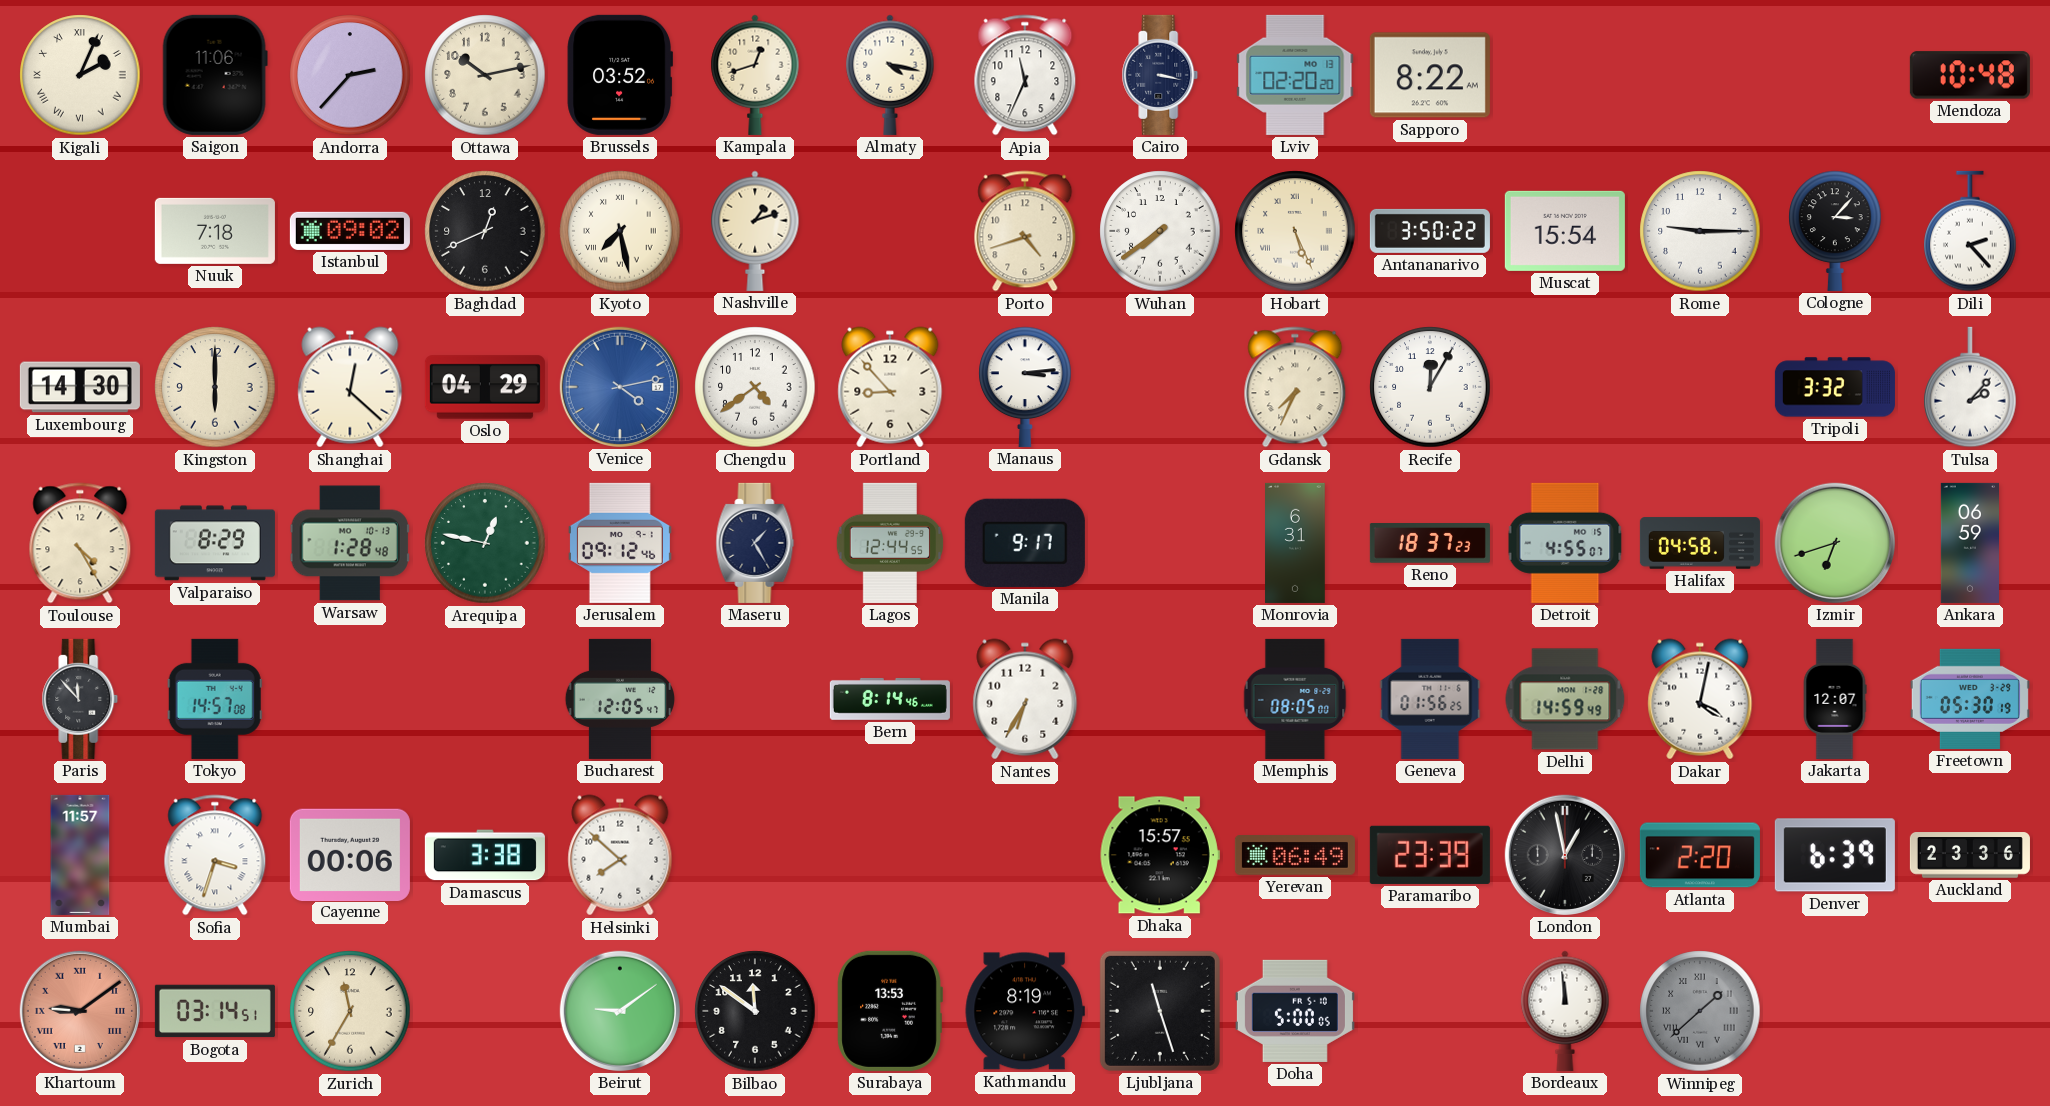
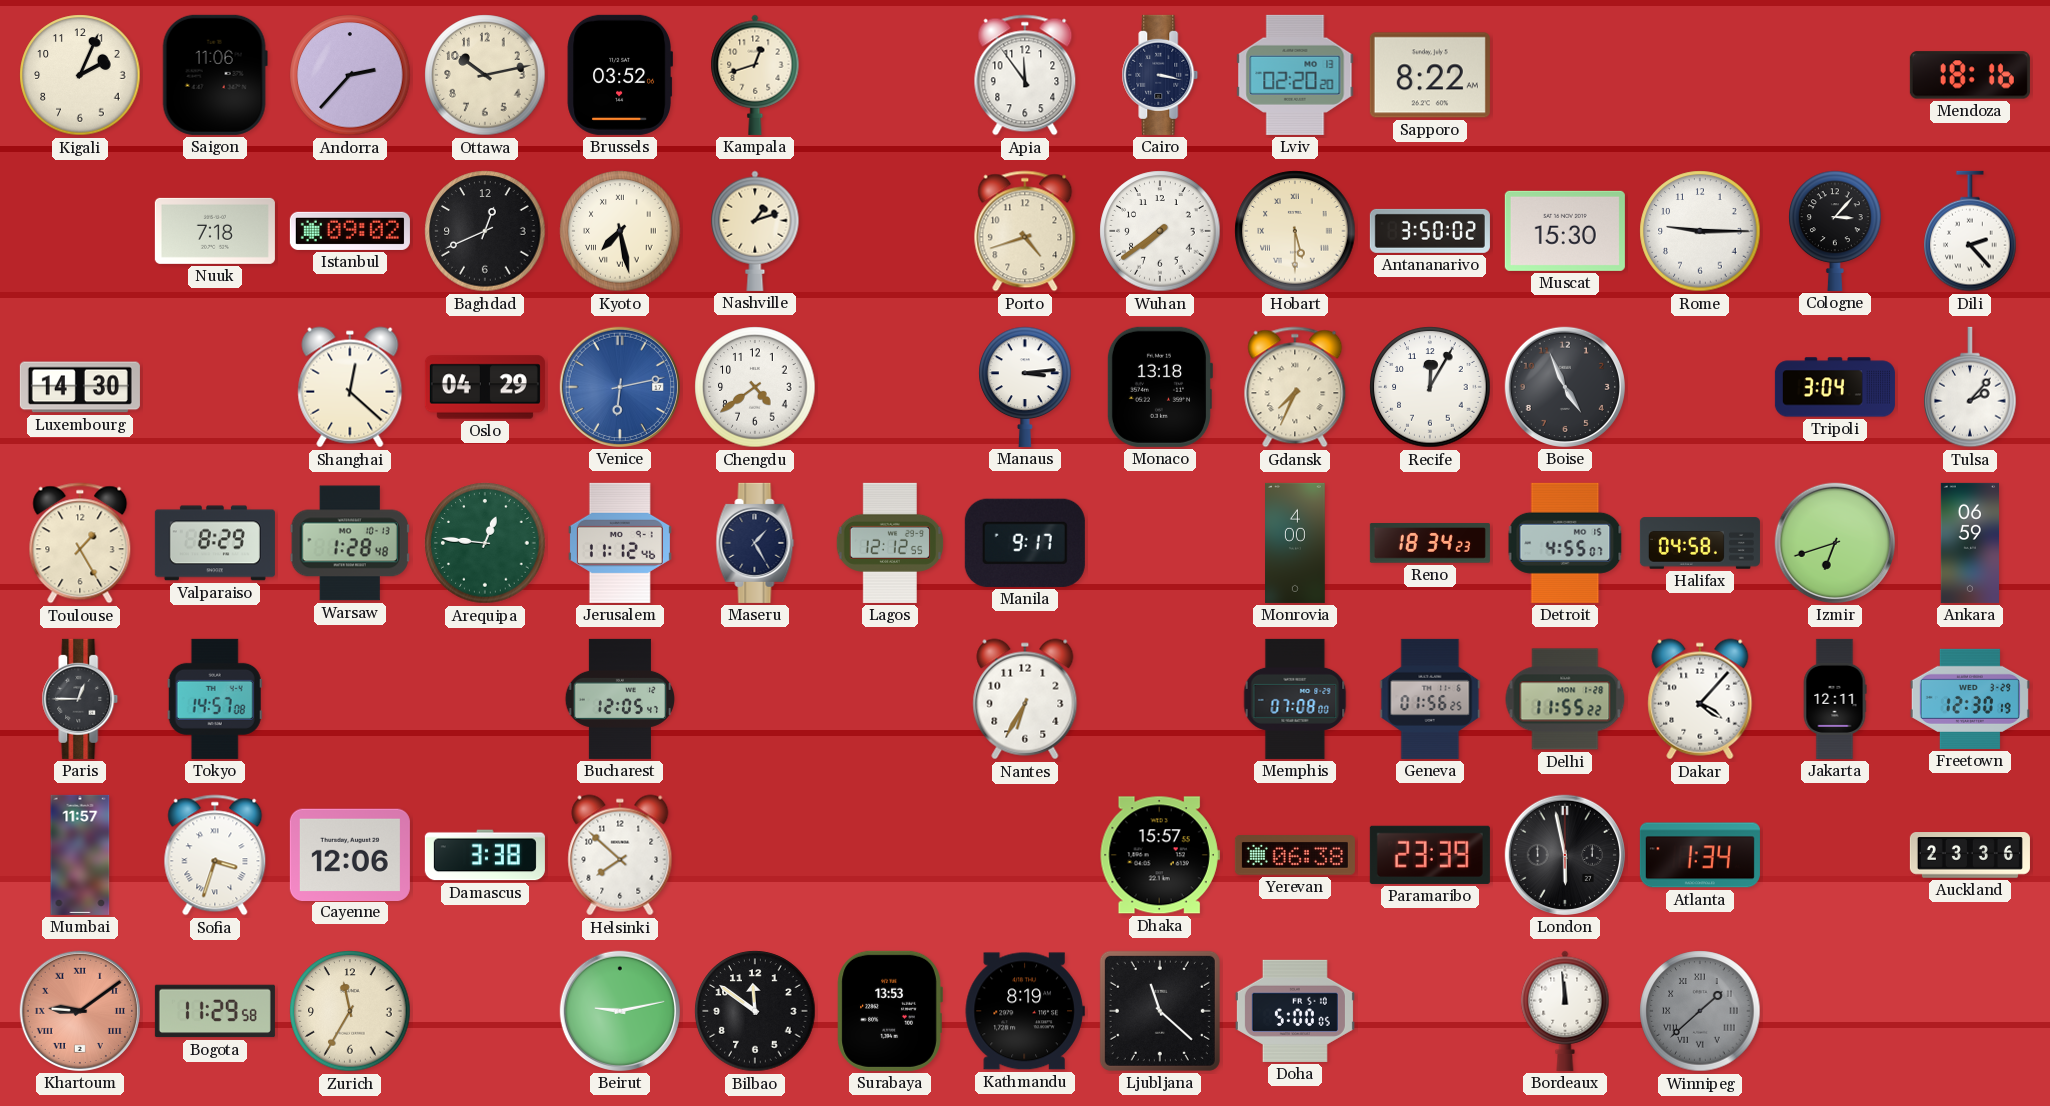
Kigali numerals: Roman -> Arabic
Almaty: 4:17 -> none
Apia: 11:34 -> 11:54
Mendoza: 10:48 -> 18:16
Hobart: 5:26 -> 5:30
Antananarivo: 3:50:22 -> 3:50:02
Muscat: 15:54 -> 15:30
Kingston: 6:00 -> none
Venice: 4:13 -> 6:13
Portland: 8:53 -> none
Monaco: none -> 13:18
Boise: none -> 4:56
Tripoli: 3:32 -> 3:04
Toulouse: 4:25 -> 1:25
Arequipa: 12:47 -> 12:46
Jerusalem: 09:12 -> 11:12
Lagos: 12:44 -> 12:12
Monrovia: 6:31 -> 4:00
Reno: 18:37 -> 18:34
Paris: 11:53 -> 12:45
Bern: 8:14 -> none
Memphis: 08:05 -> 07:08
Delhi: 14:59 -> 11:55
Dakar: 4:02 -> 4:07
Jakarta: 12:07 -> 12:11
Freetown: 05:30 -> 12:30
Cayenne: 00:06 -> 12:06
Yerevan: 06:49 -> 06:38
London: 12:58 -> 5:58
Atlanta: 2:20 -> 1:34
Denver: 6:39 -> none
Bogota: 03:14 -> 11:29
Beirut: 9:09 -> 9:13
Ljubljana: 11:27 -> 11:22
